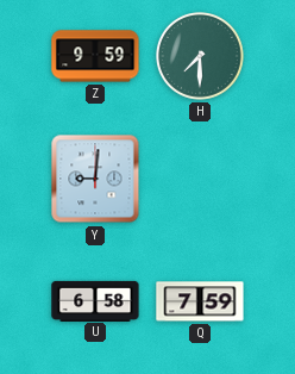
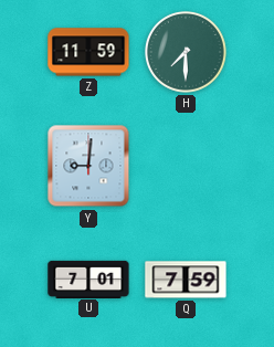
Z: 9:59 -> 11:59
U: 6:58 -> 7:01
